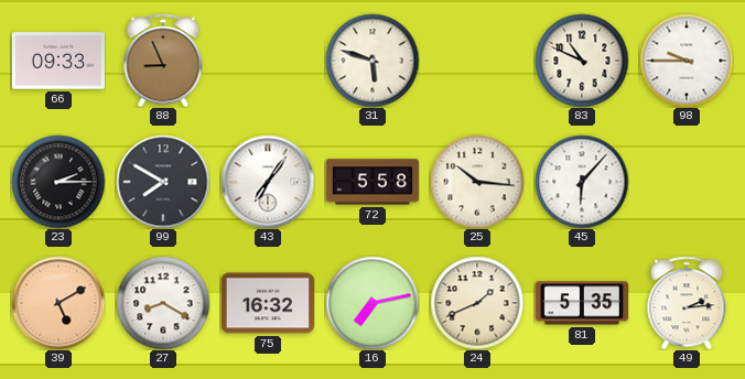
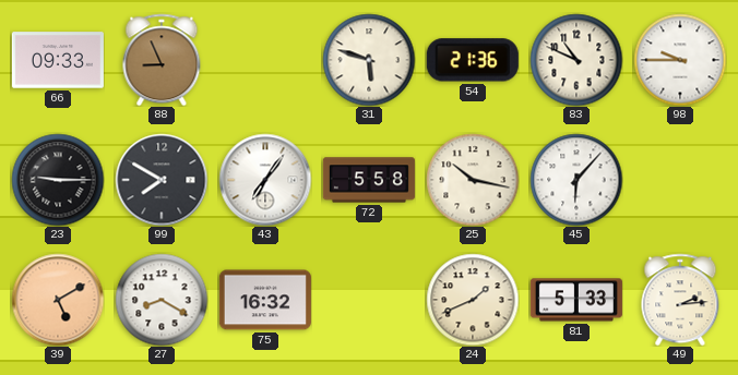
54: none -> 21:36
23: 2:15 -> 9:15
25: 10:16 -> 10:17
16: 7:13 -> none
81: 5:35 -> 5:33
